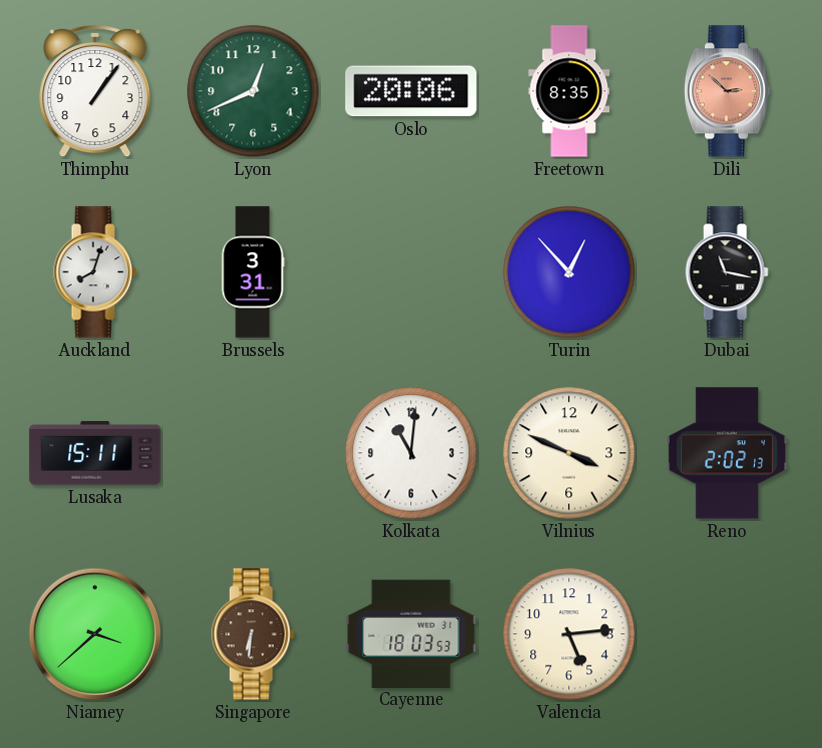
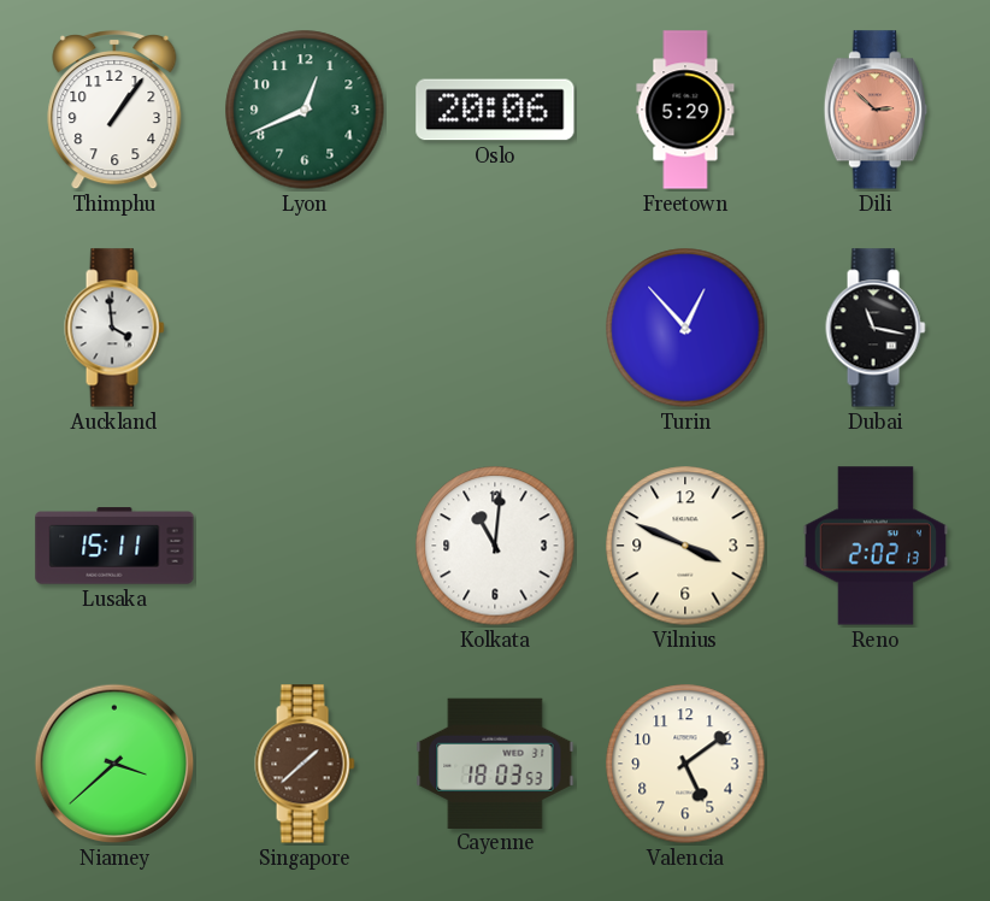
Freetown: 8:35 -> 5:29
Auckland: 8:03 -> 3:59
Brussels: 3:31 -> none
Singapore: 6:31 -> 1:38
Valencia: 5:14 -> 5:09
